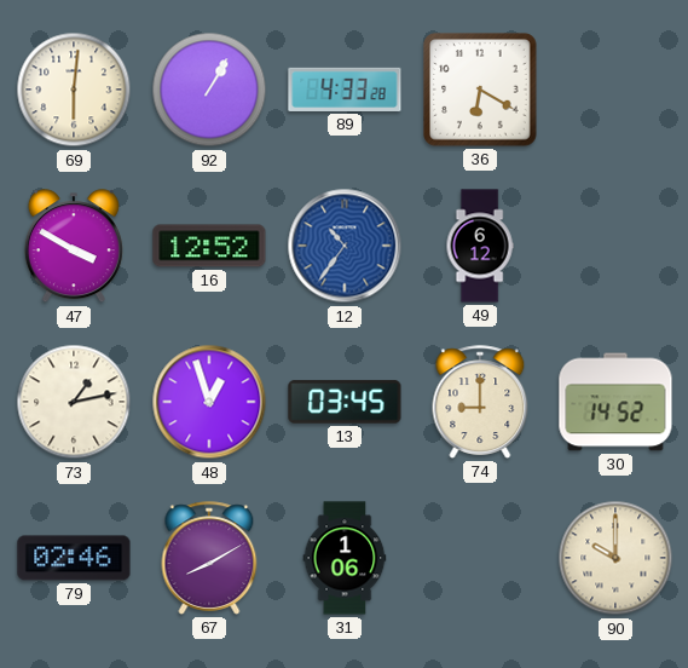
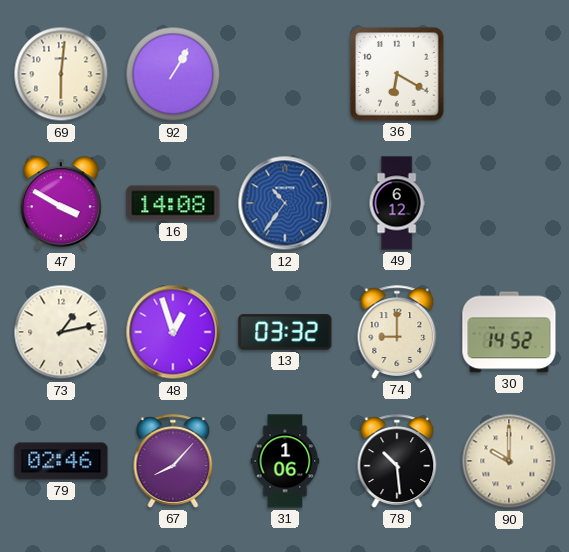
89: 4:33 -> none
16: 12:52 -> 14:08
13: 03:45 -> 03:32
67: 8:10 -> 8:07
78: none -> 10:29
